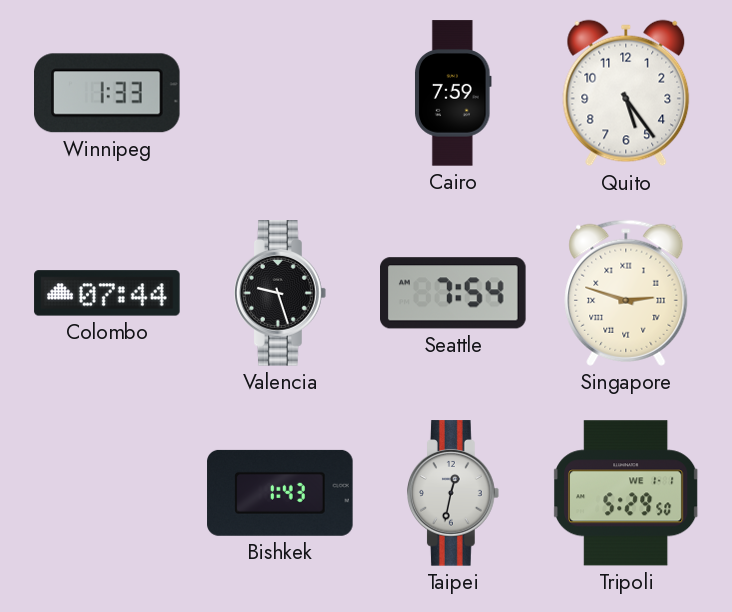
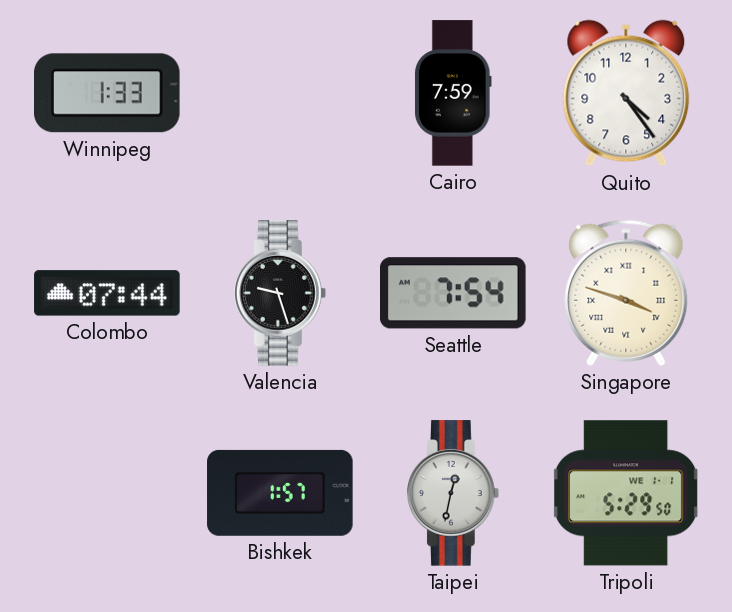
Quito: 5:24 -> 4:24
Singapore: 2:48 -> 3:48
Bishkek: 1:43 -> 1:57
